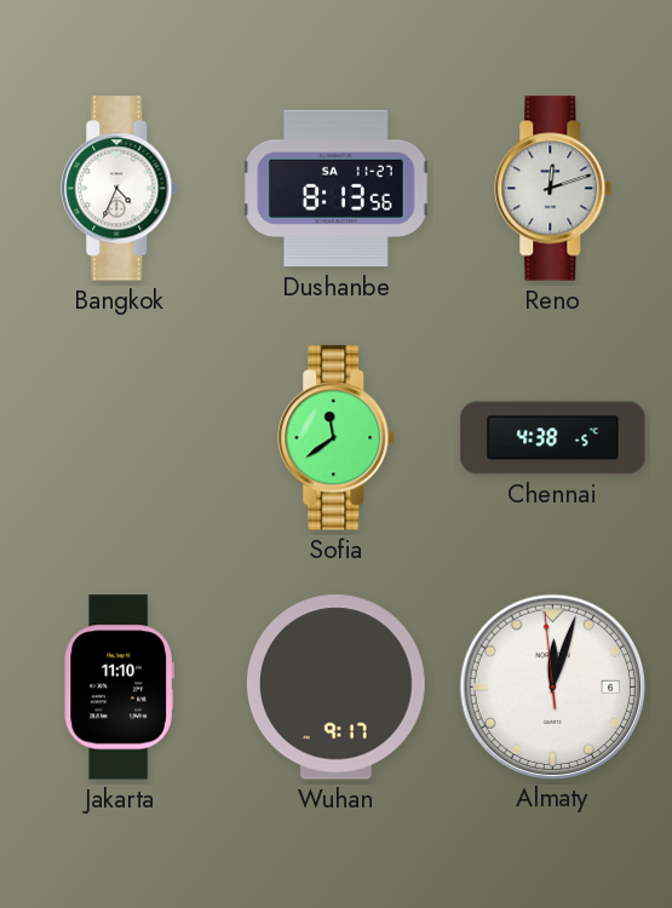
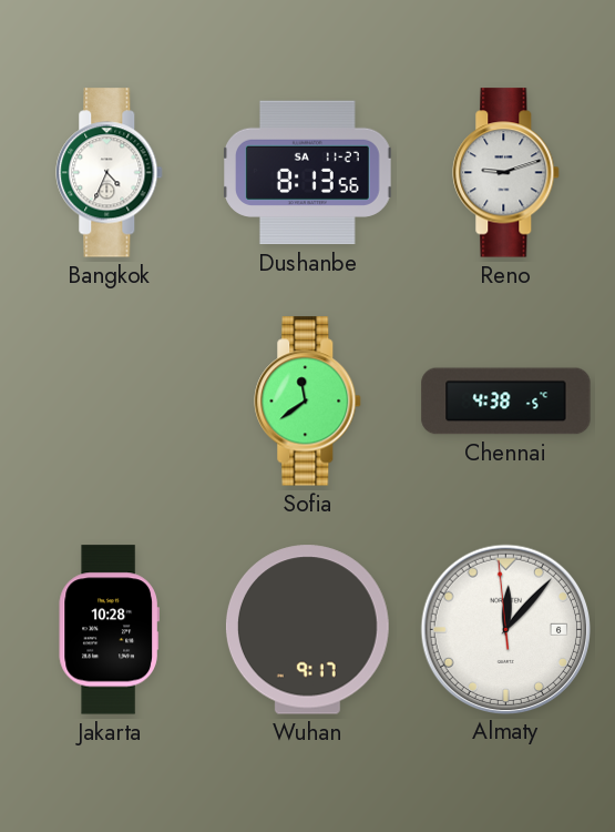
Reno: 12:12 -> 9:12
Jakarta: 11:10 -> 10:28
Almaty: 12:02 -> 12:06
